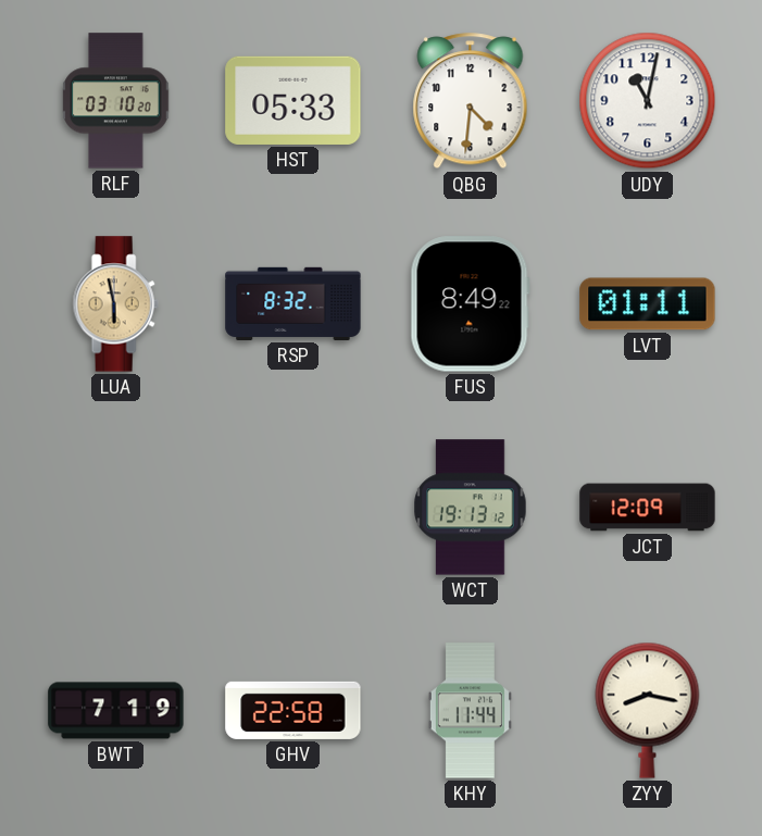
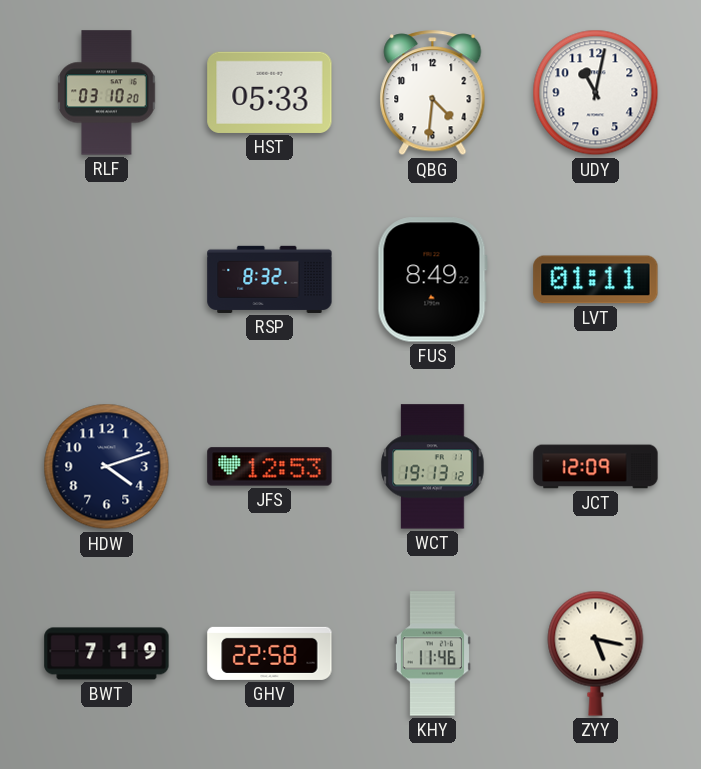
LUA: 5:58 -> none
HDW: none -> 4:12
JFS: none -> 12:53
KHY: 11:44 -> 11:46
ZYY: 8:17 -> 5:17
